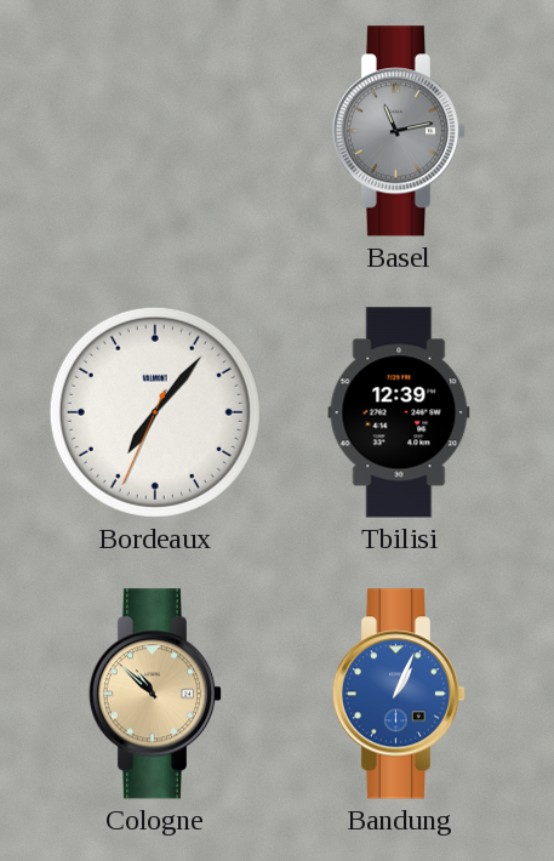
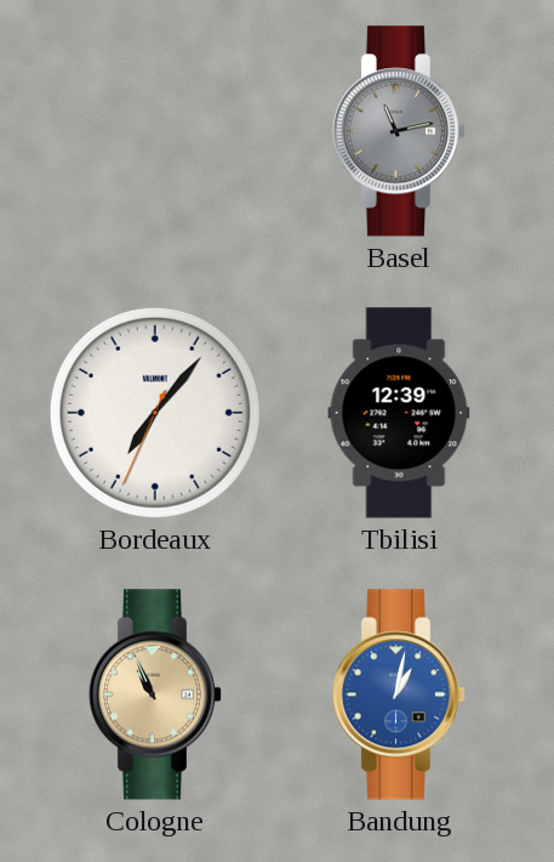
Cologne: 10:52 -> 10:56
Bandung: 1:04 -> 1:02
